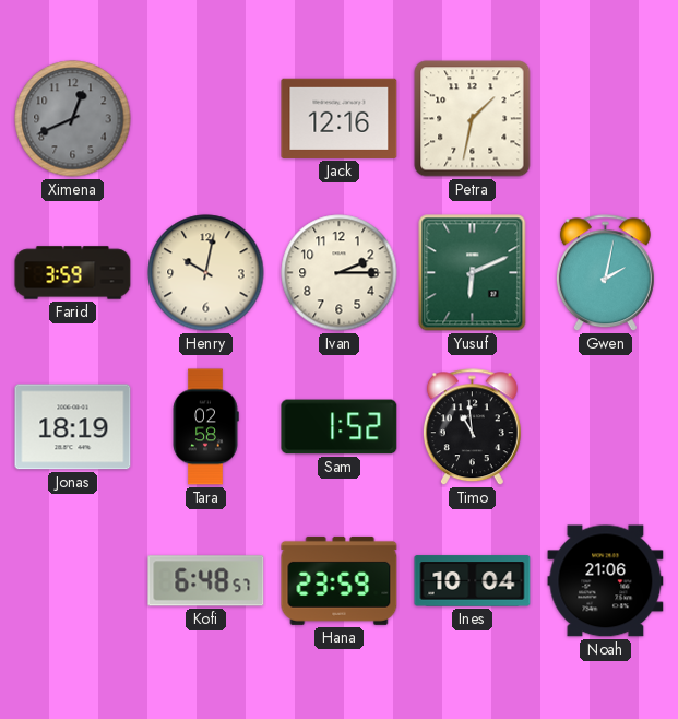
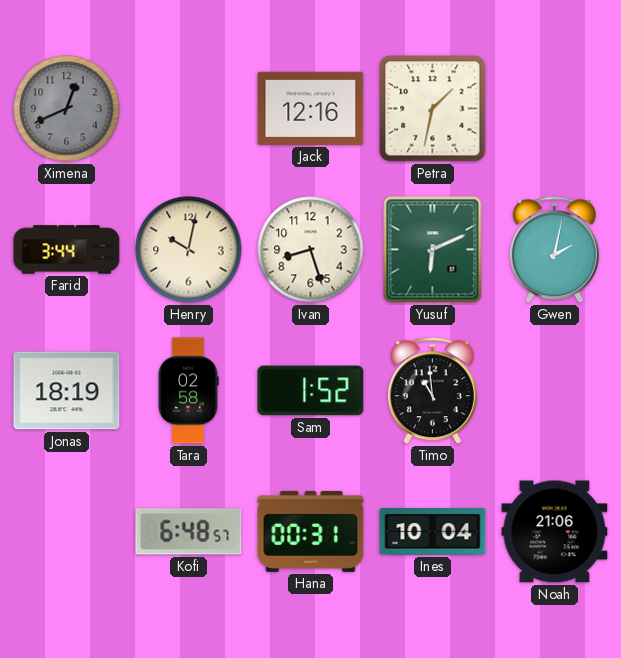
Farid: 3:59 -> 3:44
Ivan: 2:15 -> 8:27
Hana: 23:59 -> 00:31
